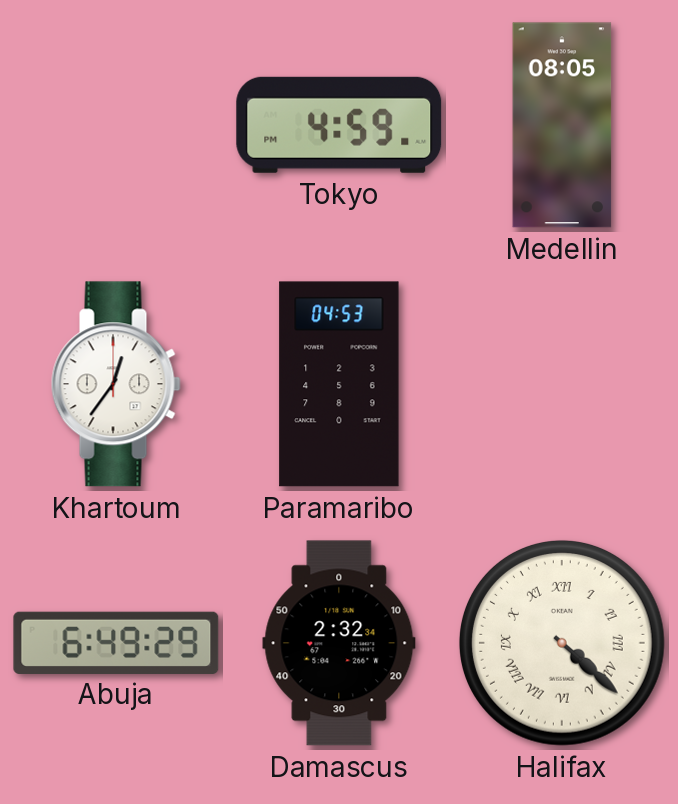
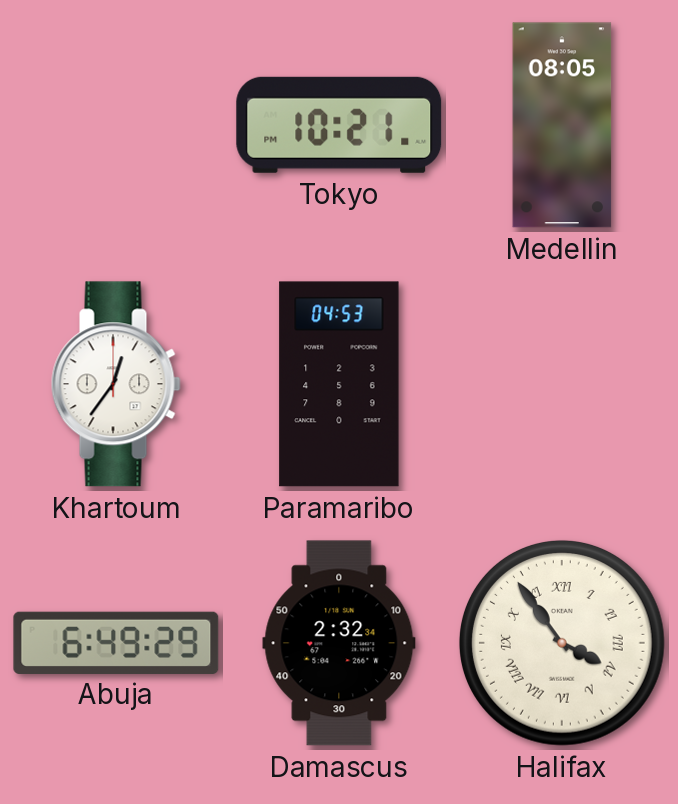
Tokyo: 4:59 -> 10:21
Halifax: 4:22 -> 3:54
